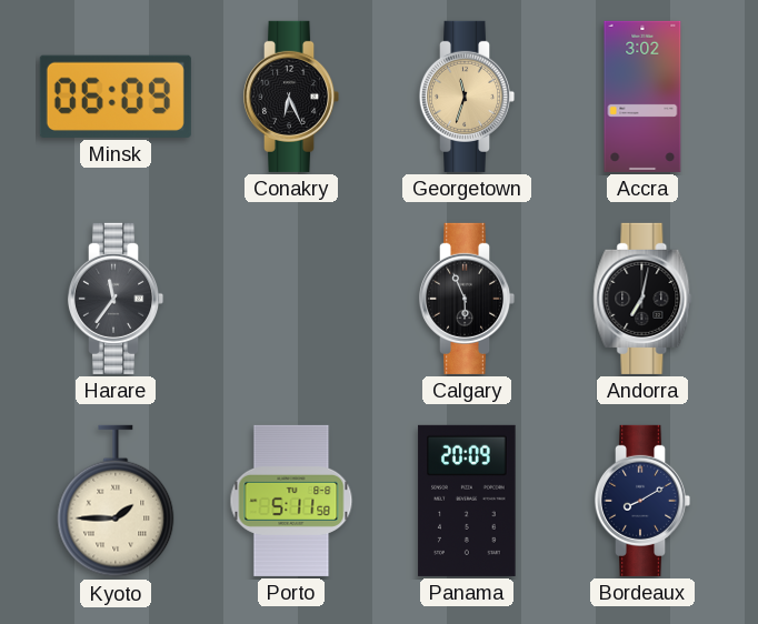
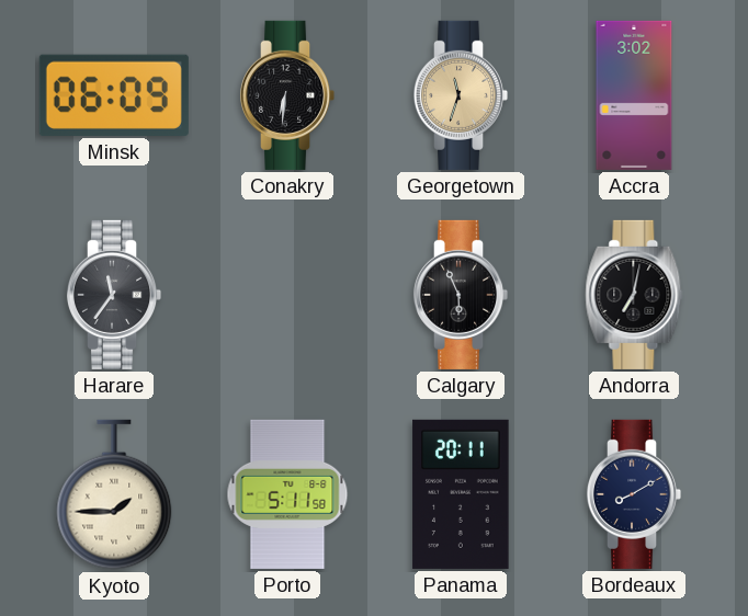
Conakry: 6:26 -> 6:31
Panama: 20:09 -> 20:11
